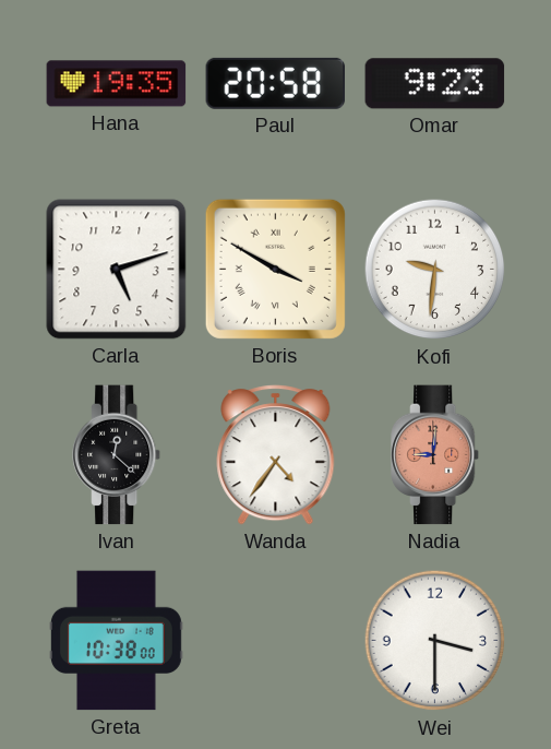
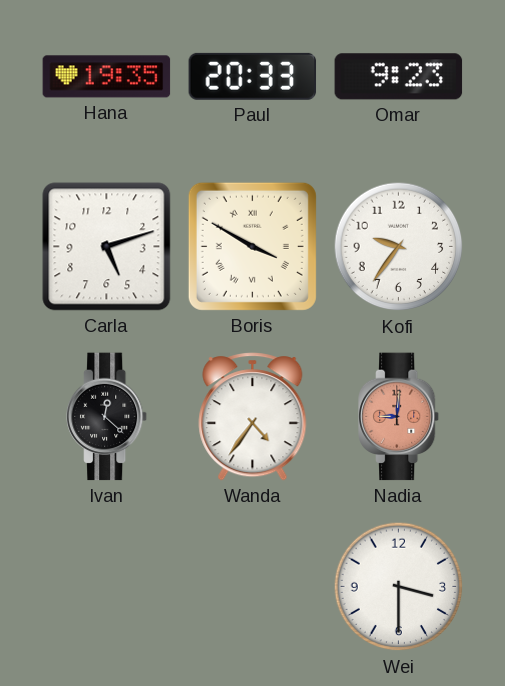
Paul: 20:58 -> 20:33
Kofi: 9:31 -> 9:36
Greta: 10:38 -> none
